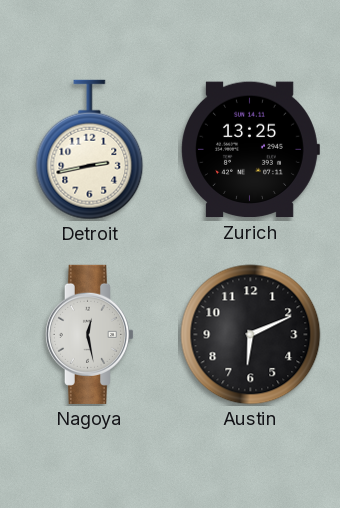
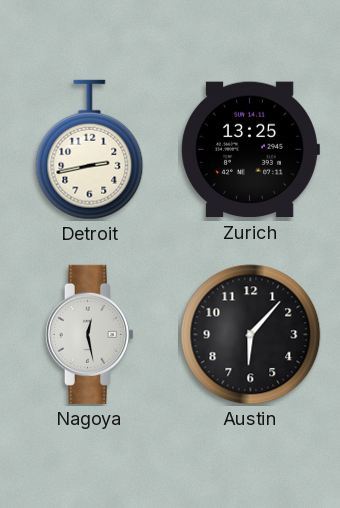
Austin: 6:11 -> 6:07
